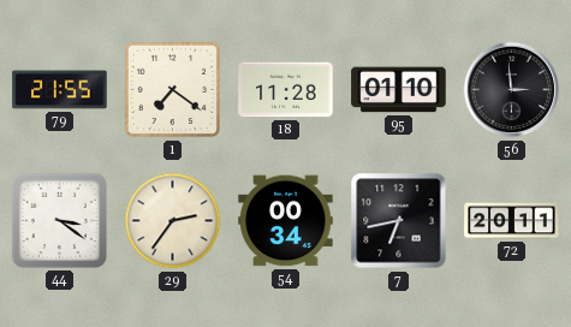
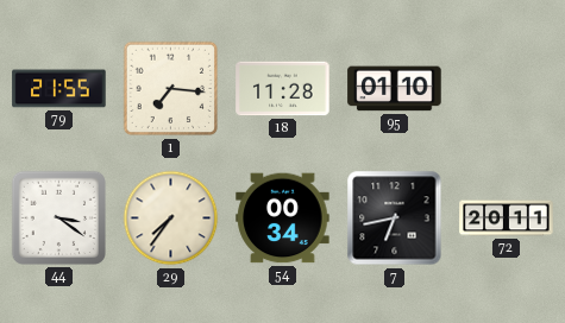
1: 7:21 -> 7:16
56: 2:59 -> none
29: 2:36 -> 7:36
